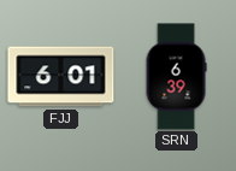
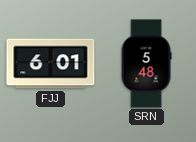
SRN: 6:39 -> 5:48
